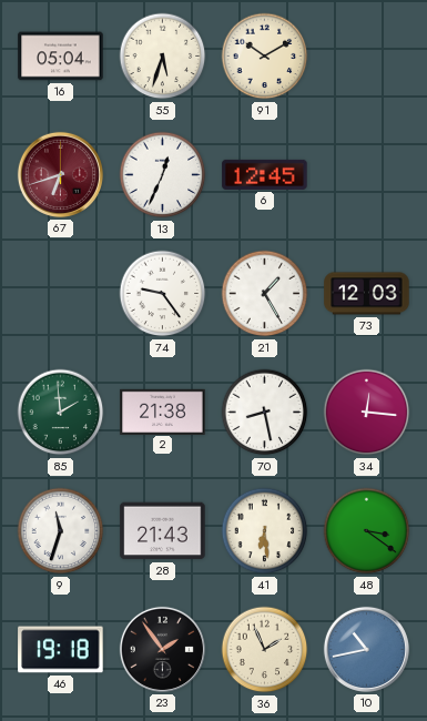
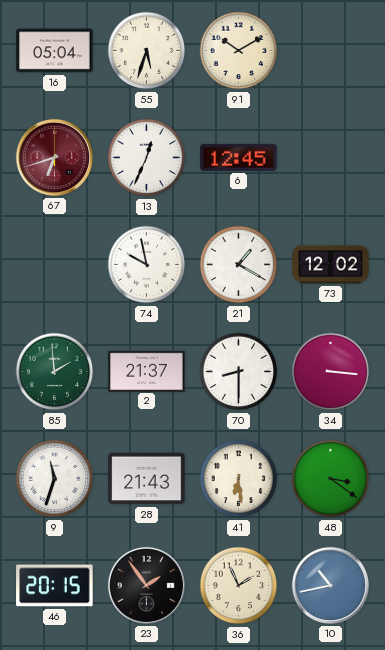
74: 9:24 -> 9:58
21: 1:25 -> 1:20
73: 12:03 -> 12:02
2: 21:38 -> 21:37
70: 8:28 -> 8:30
34: 12:16 -> 3:16
46: 19:18 -> 20:15
